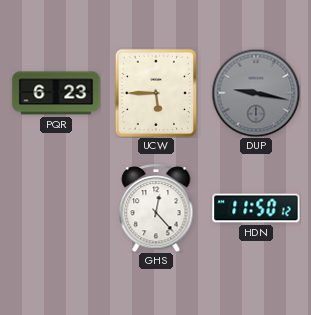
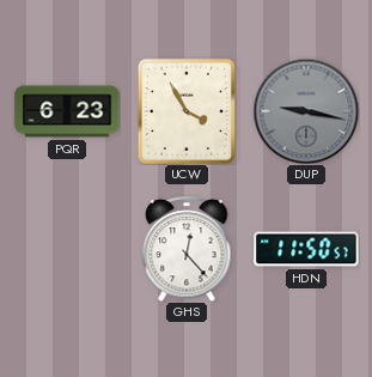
UCW: 5:45 -> 3:55
HDN: 11:50:12 -> 11:50:57
